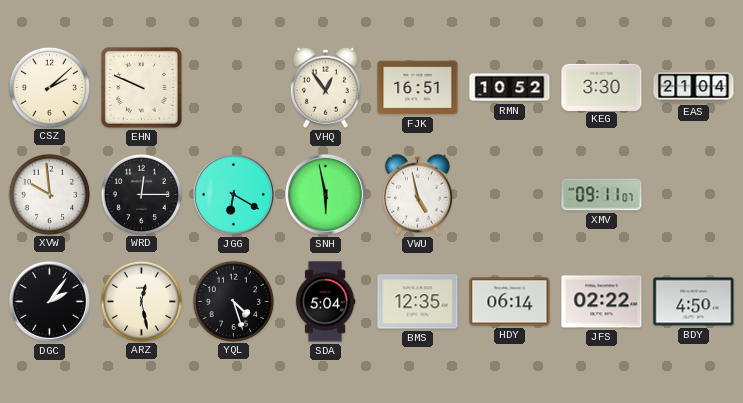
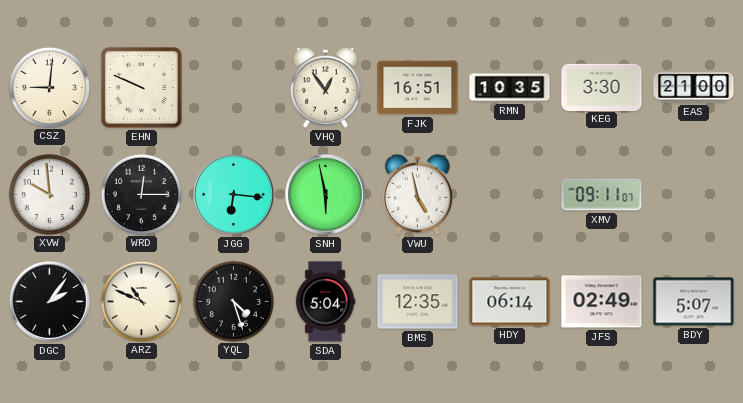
CSZ: 2:08 -> 9:01
RMN: 10:52 -> 10:35
EAS: 21:04 -> 21:00
JGG: 6:20 -> 6:16
ARZ: 12:28 -> 10:49
JFS: 02:22 -> 02:49
BDY: 4:50 -> 5:07
